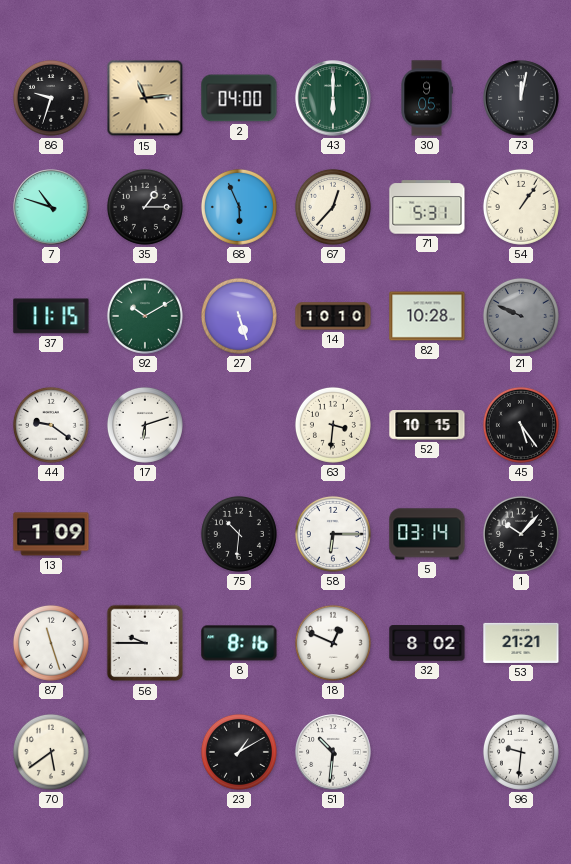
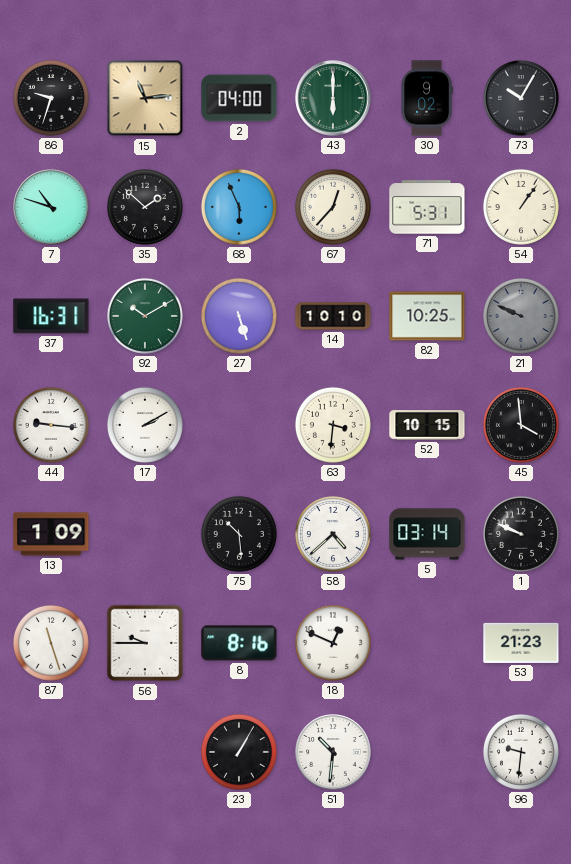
30: 9:05 -> 9:02
73: 12:02 -> 10:05
35: 1:15 -> 1:52
37: 11:15 -> 16:31
82: 10:28 -> 10:25
44: 9:21 -> 9:16
17: 6:12 -> 2:10
45: 5:24 -> 3:59
75: 10:31 -> 10:29
58: 6:15 -> 4:38
1: 10:07 -> 9:49
32: 8:02 -> none
53: 21:21 -> 21:23
70: 5:39 -> none
23: 1:10 -> 1:05
